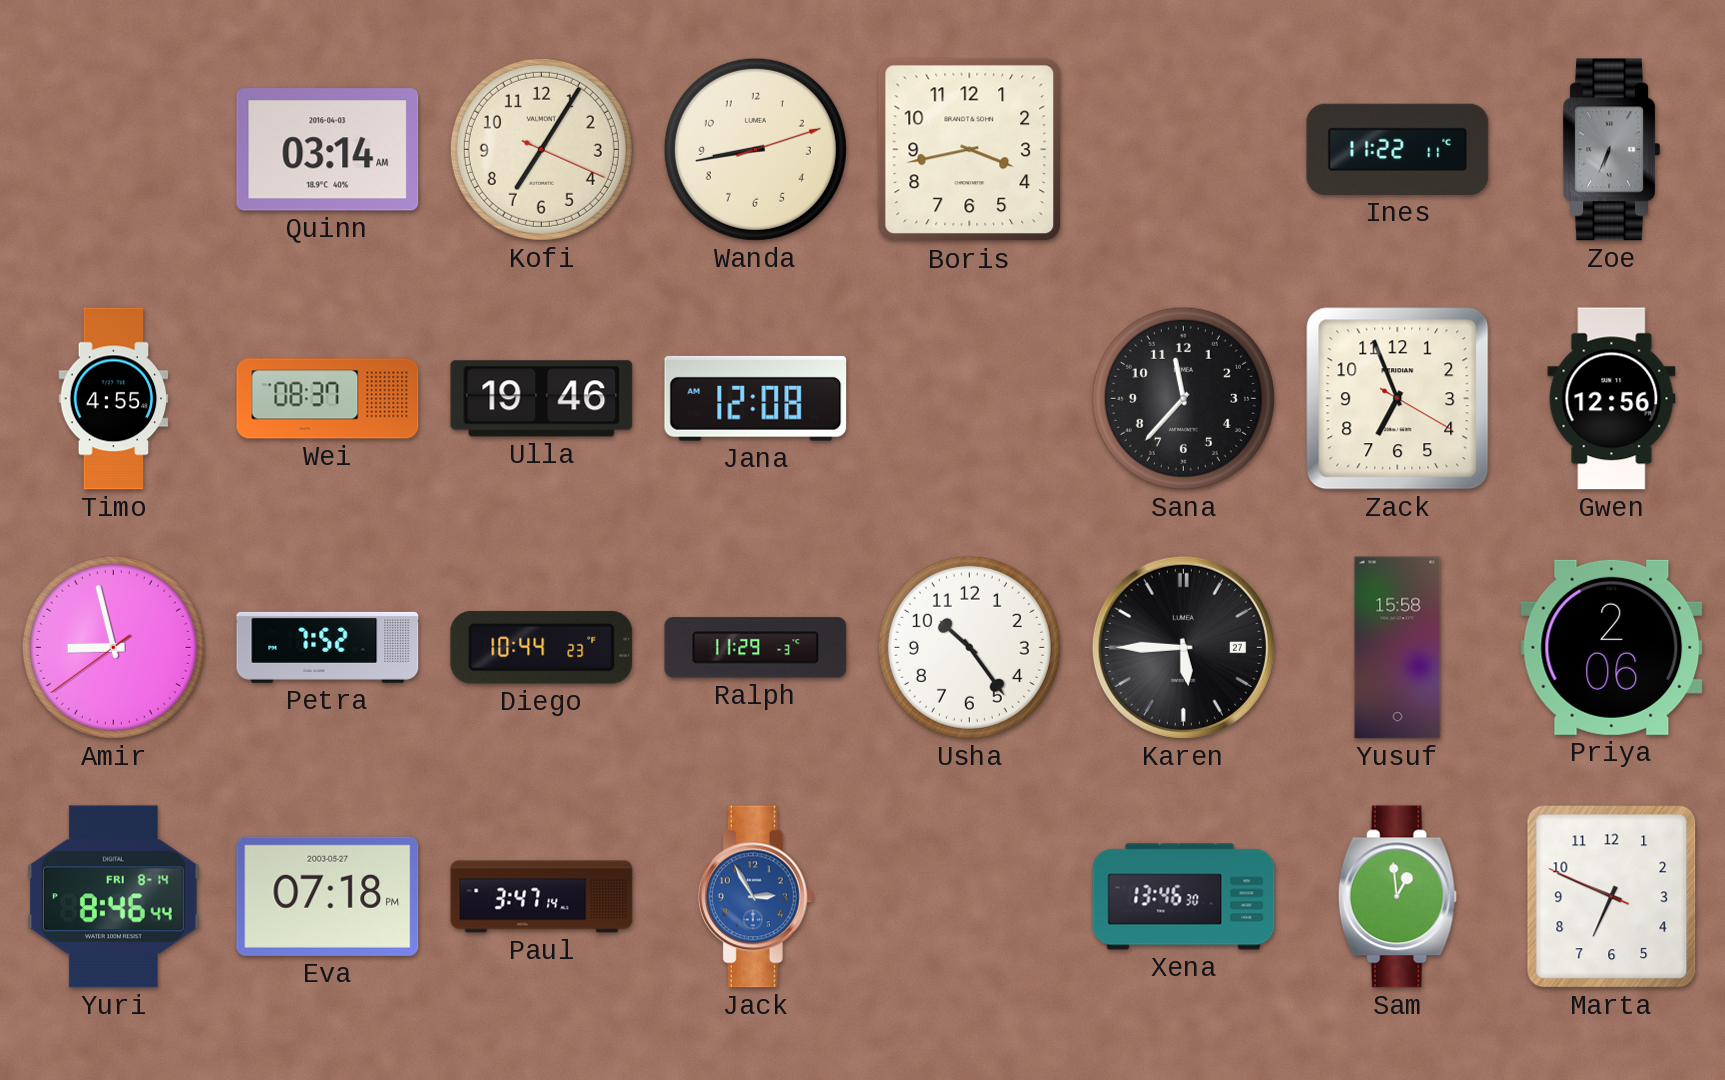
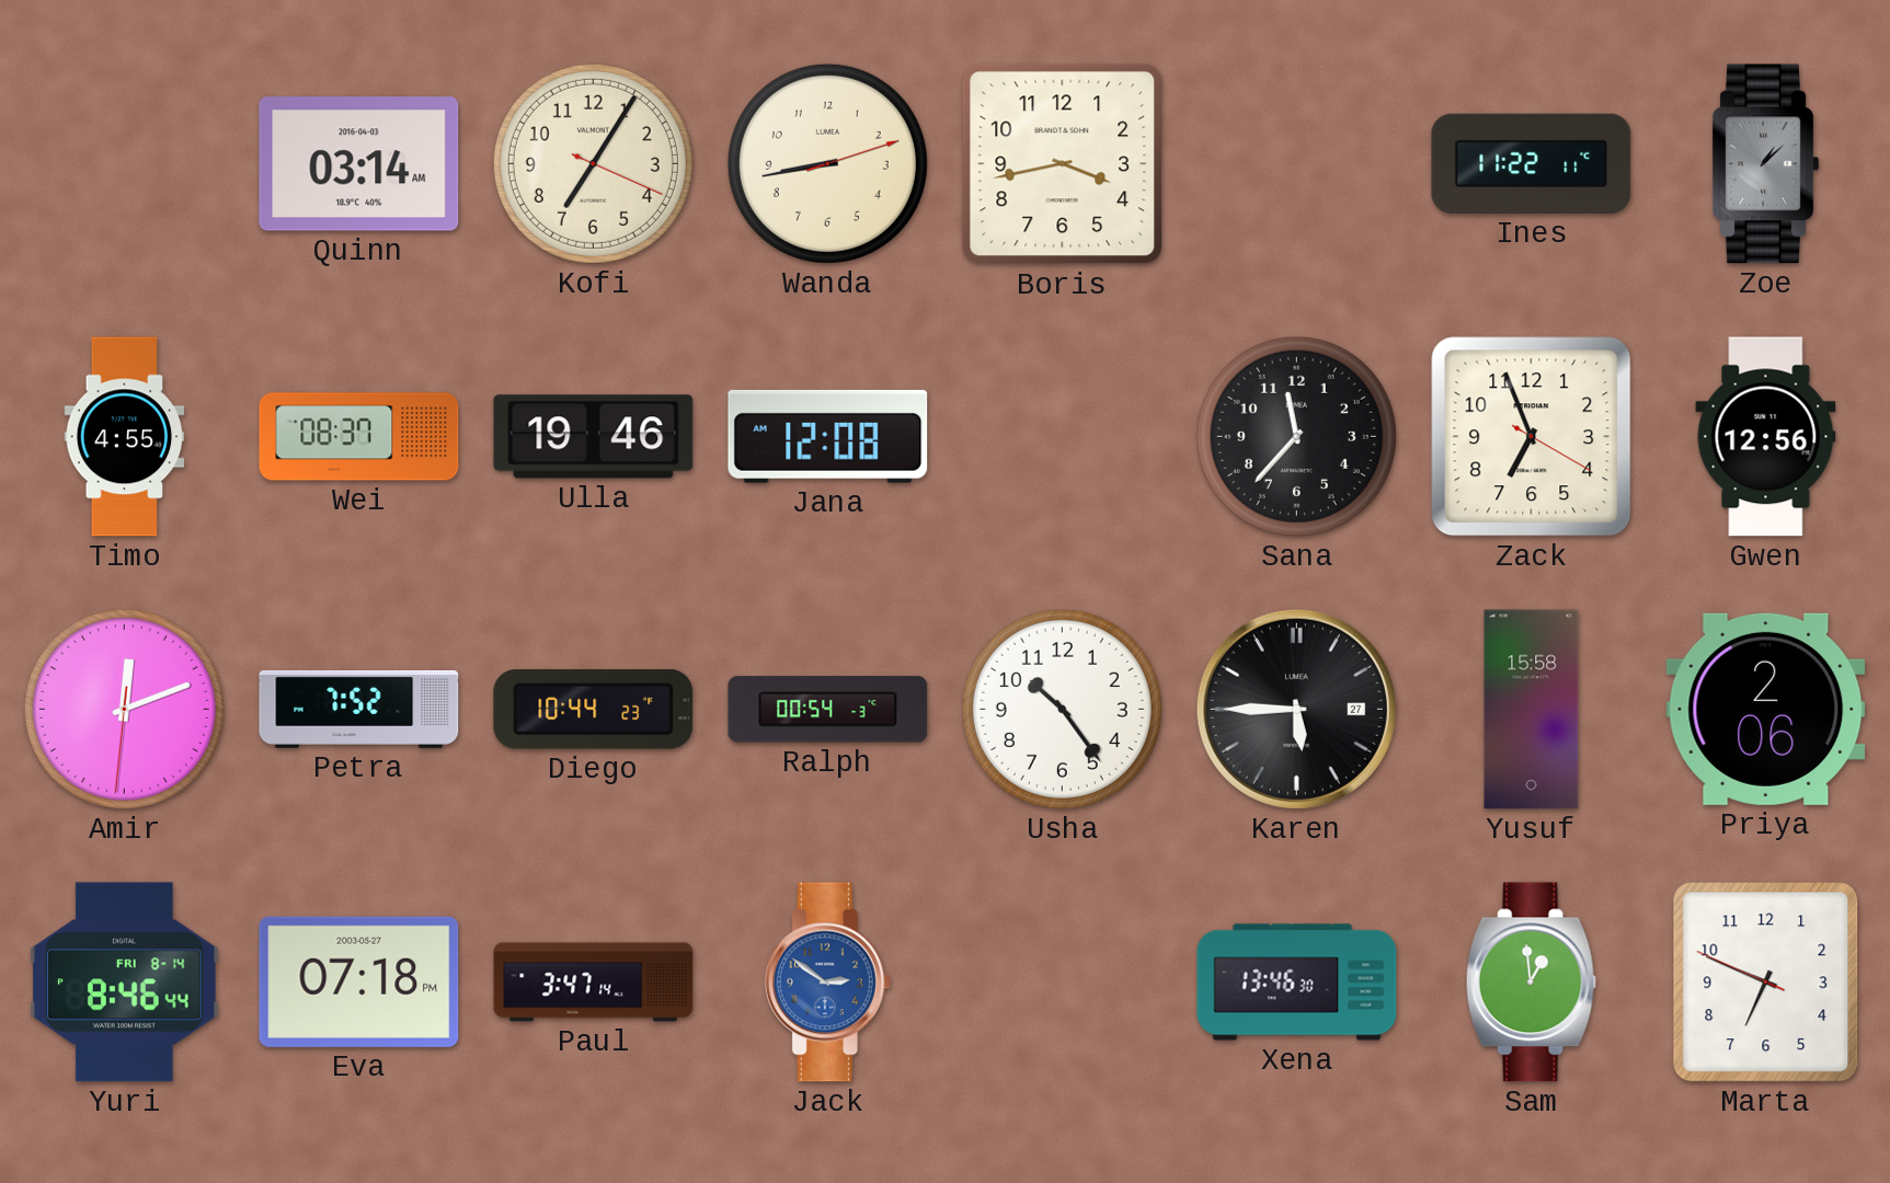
Zoe: 6:34 -> 1:08
Amir: 8:57 -> 12:11
Ralph: 11:29 -> 00:54
Jack: 2:55 -> 2:51
